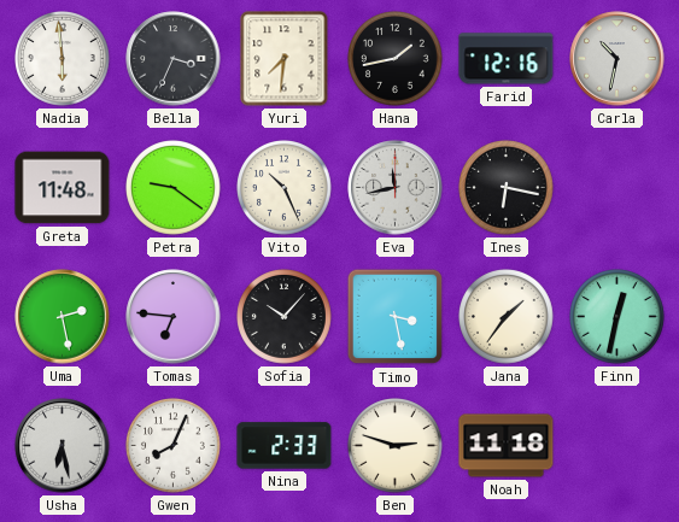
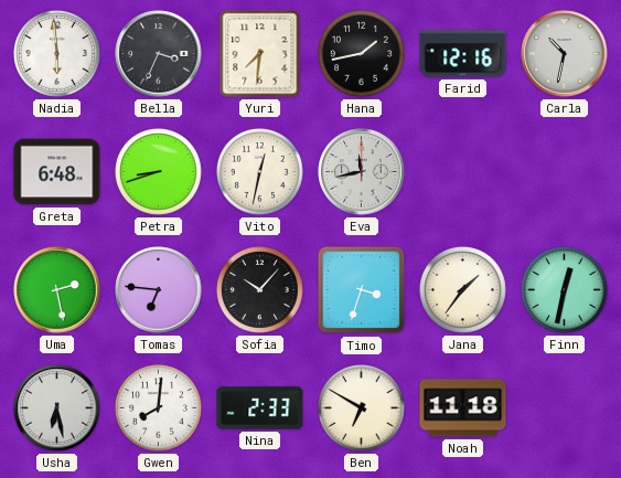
Greta: 11:48 -> 6:48
Petra: 9:21 -> 8:42
Vito: 10:26 -> 12:32
Ines: 6:17 -> none
Timo: 3:28 -> 3:33
Gwen: 8:04 -> 8:01
Ben: 2:48 -> 6:50
